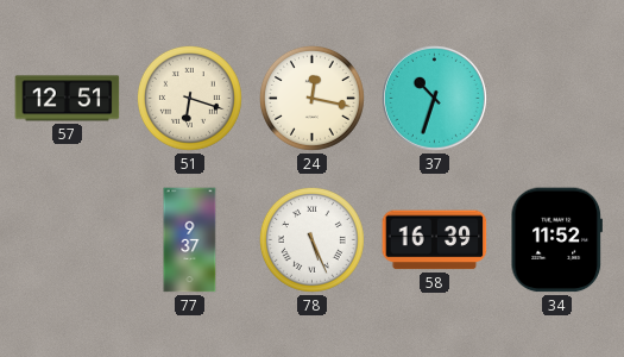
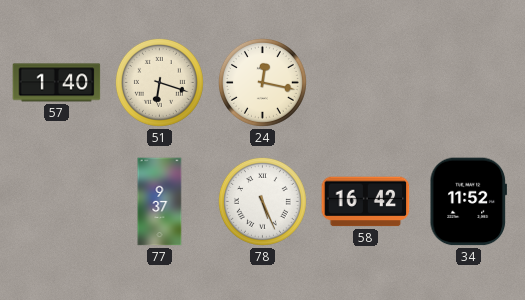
57: 12:51 -> 1:40
37: 10:33 -> none
58: 16:39 -> 16:42
